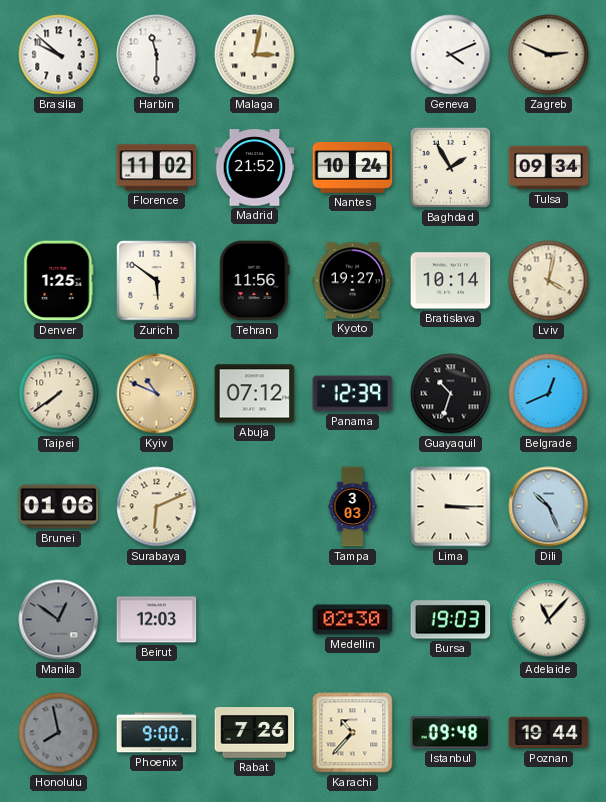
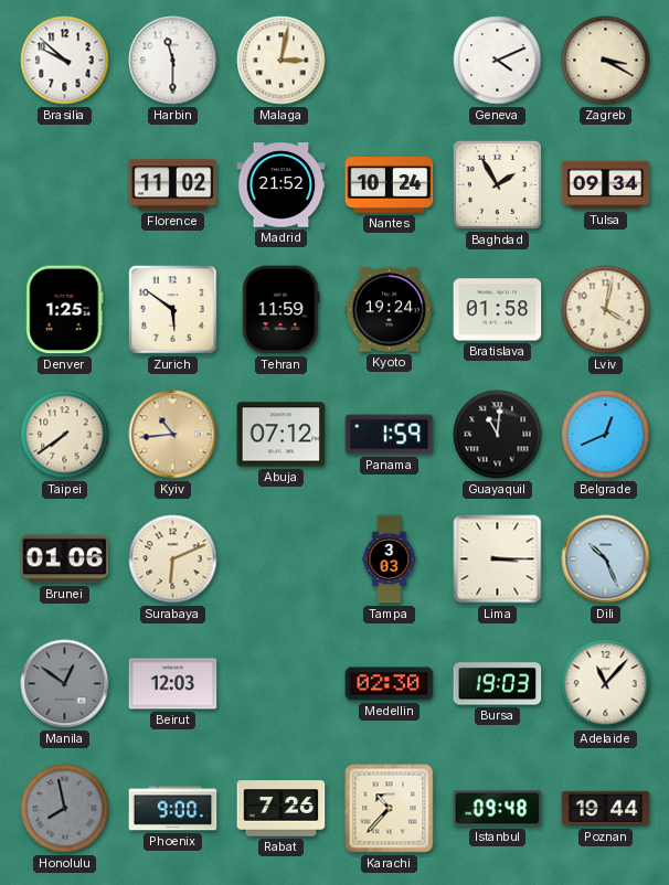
Zagreb: 2:49 -> 3:20
Tehran: 11:56 -> 11:59
Kyoto: 19:27 -> 19:24
Bratislava: 10:14 -> 01:58
Kyiv: 10:49 -> 10:44
Panama: 12:39 -> 1:59
Guayaquil: 10:33 -> 11:01
